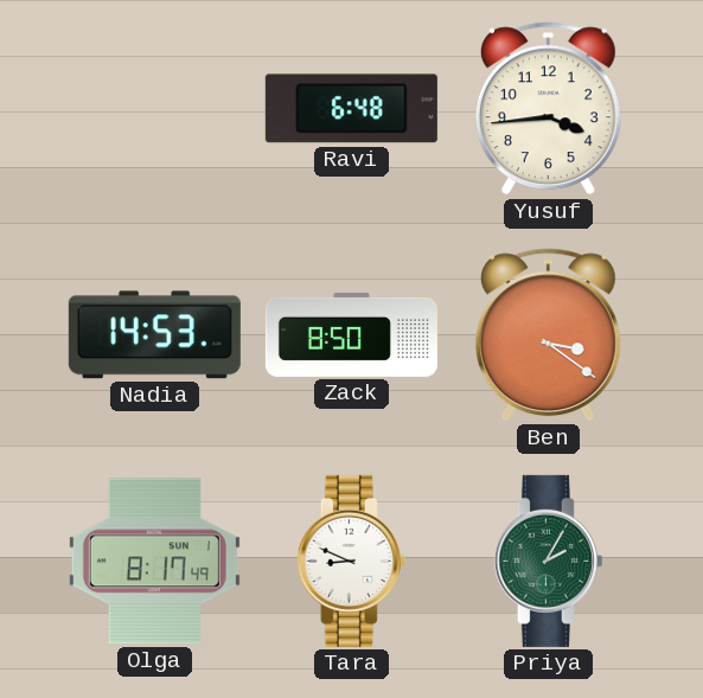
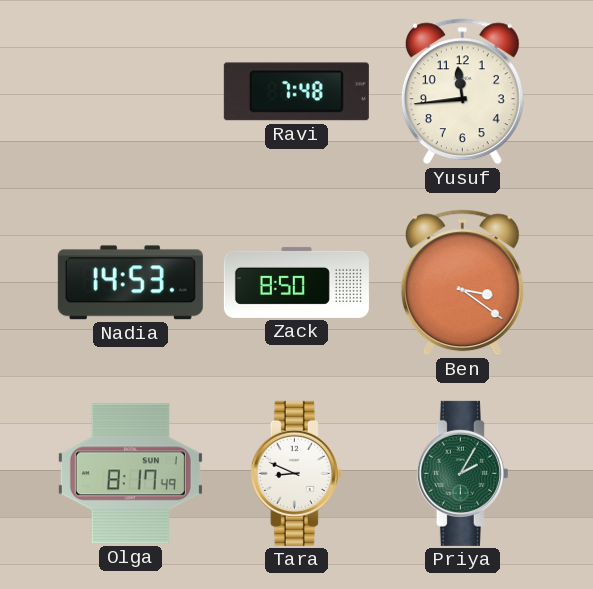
Ravi: 6:48 -> 7:48
Yusuf: 3:44 -> 11:44
